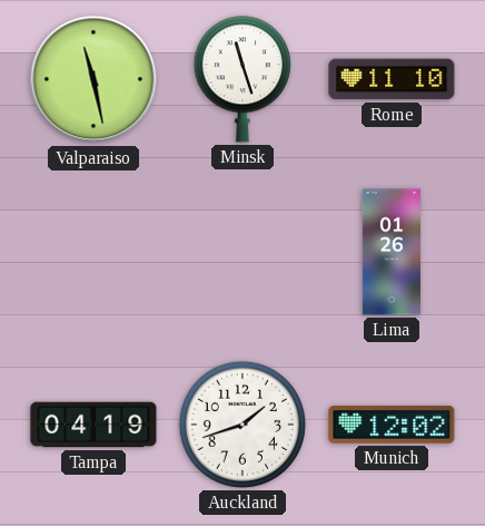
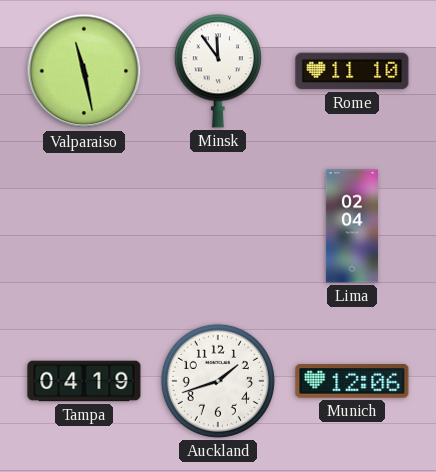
Minsk: 11:27 -> 11:54
Lima: 01:26 -> 02:04
Munich: 12:02 -> 12:06
